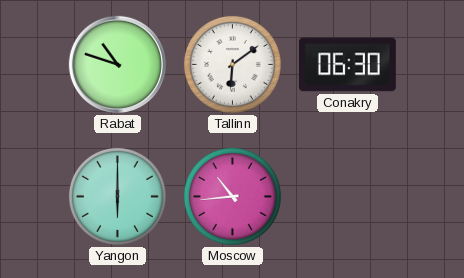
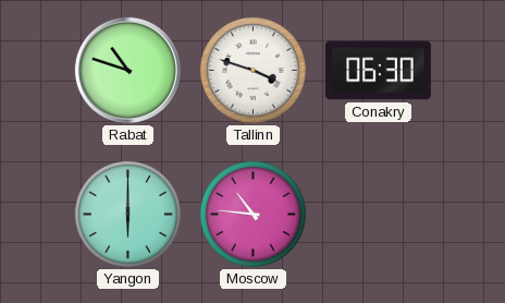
Tallinn: 6:09 -> 3:48
Moscow: 10:44 -> 10:46
